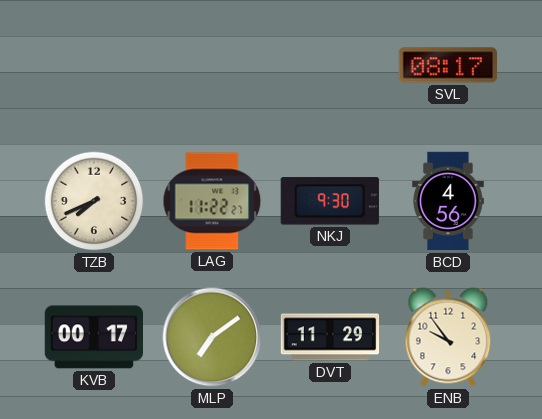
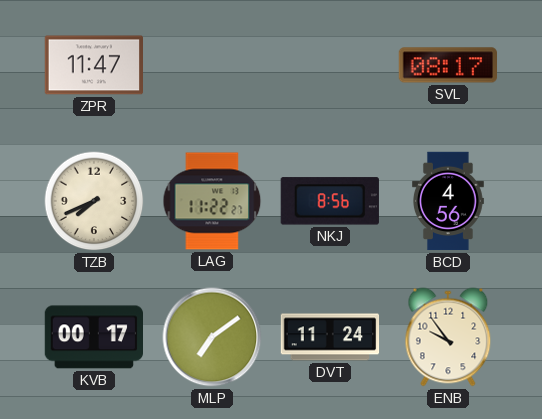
ZPR: none -> 11:47
NKJ: 9:30 -> 8:56
DVT: 11:29 -> 11:24
